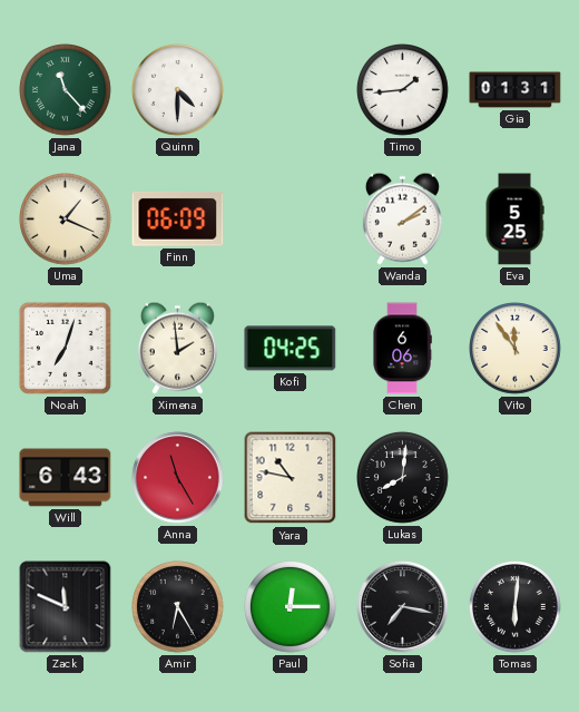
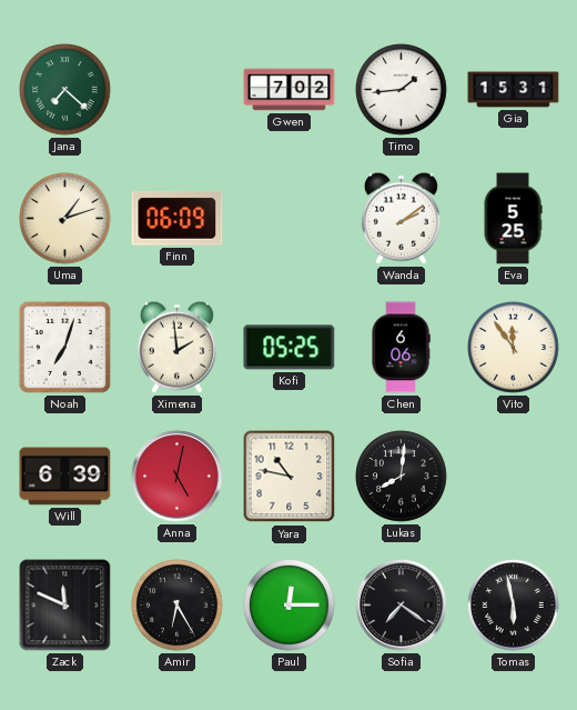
Jana: 11:23 -> 7:22
Quinn: 4:30 -> none
Gwen: none -> 7:02
Gia: 01:31 -> 15:31
Uma: 1:19 -> 1:12
Kofi: 04:25 -> 05:25
Will: 6:43 -> 6:39
Anna: 11:25 -> 5:02
Sofia: 7:17 -> 7:21
Tomas: 6:01 -> 5:58
